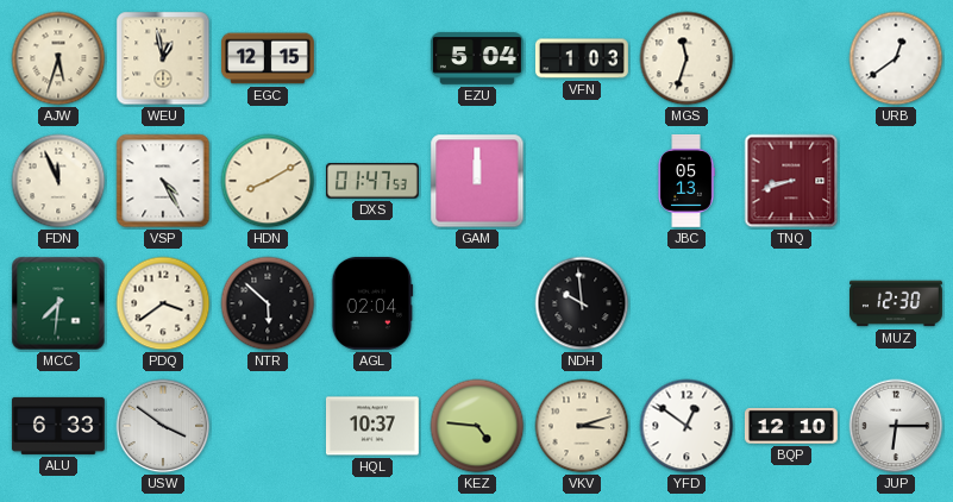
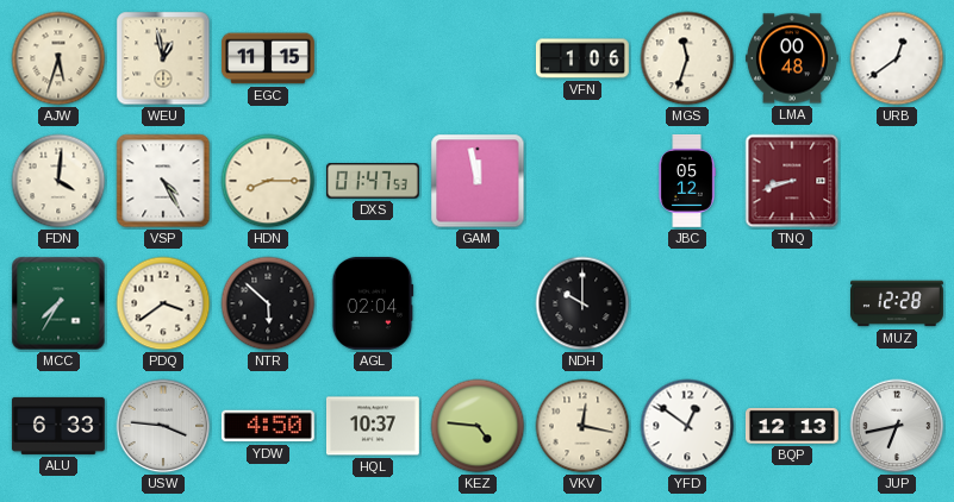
EGC: 12:15 -> 11:15
EZU: 5:04 -> none
VFN: 1:03 -> 1:06
LMA: none -> 00:48
FDN: 11:56 -> 4:01
HDN: 8:10 -> 8:15
GAM: 12:00 -> 11:58
JBC: 05:13 -> 05:12
MCC: 7:31 -> 7:35
NDH: 9:59 -> 10:00
MUZ: 12:30 -> 12:28
USW: 3:51 -> 3:46
YDW: none -> 4:50
VKV: 3:12 -> 12:17
BQP: 12:10 -> 12:13
JUP: 6:15 -> 6:43
